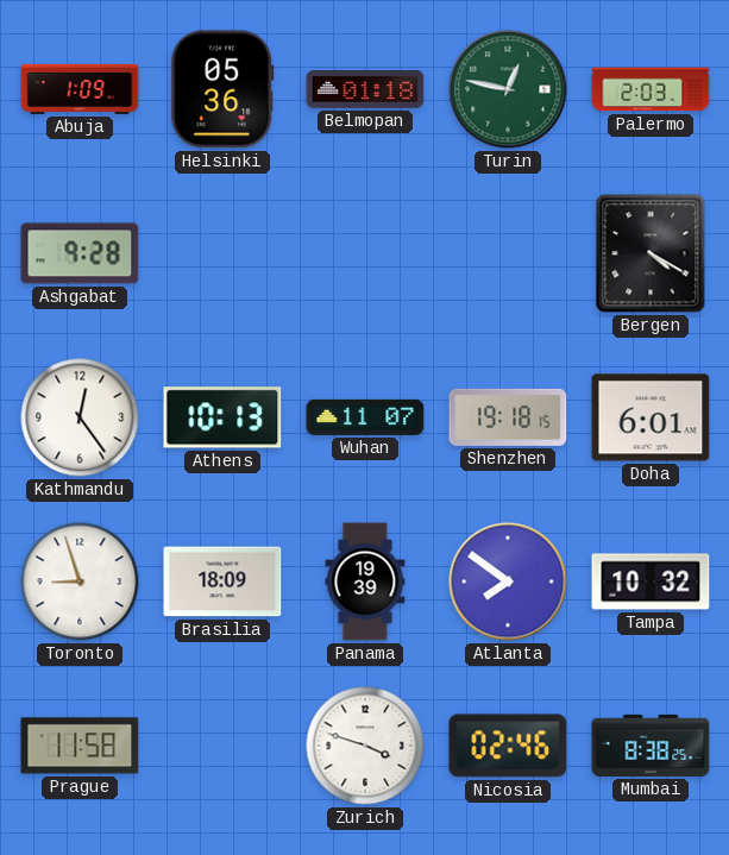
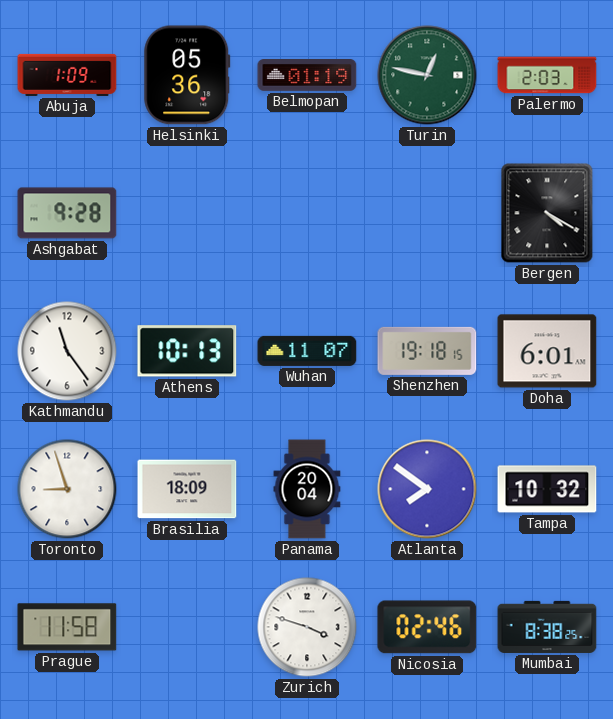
Belmopan: 01:18 -> 01:19
Kathmandu: 12:24 -> 11:24
Panama: 19:39 -> 20:04
